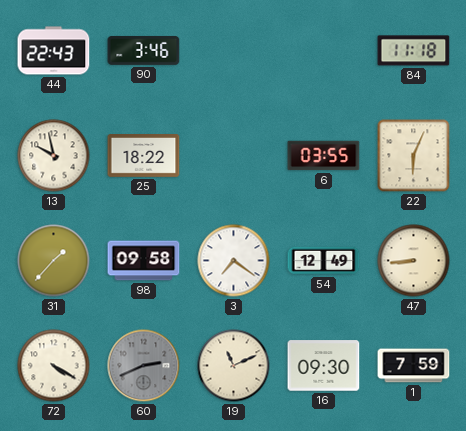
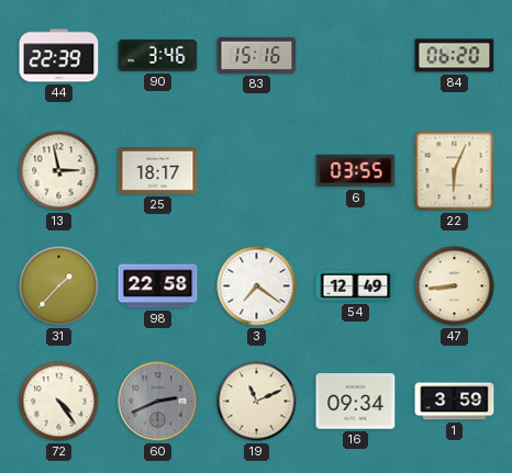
44: 22:43 -> 22:39
83: none -> 15:16
84: 11:18 -> 06:20
13: 9:58 -> 2:58
25: 18:22 -> 18:17
98: 09:58 -> 22:58
72: 4:20 -> 4:24
16: 09:30 -> 09:34
1: 7:59 -> 3:59
